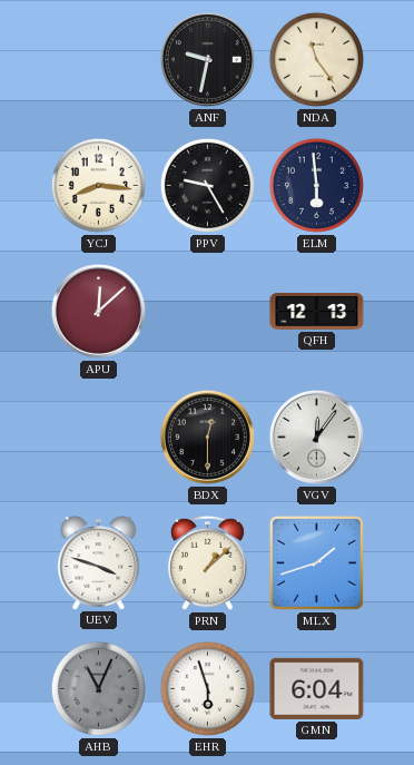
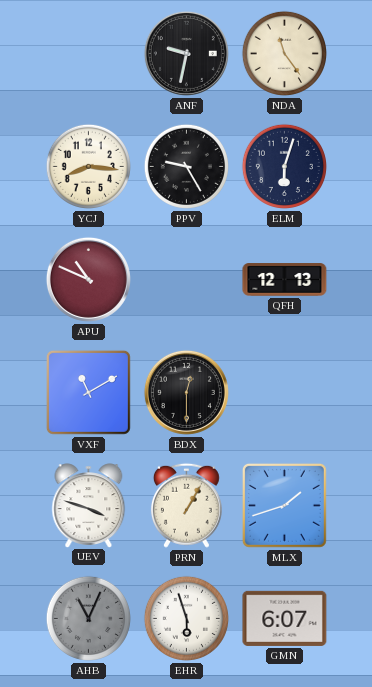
ELM: 5:59 -> 6:03
APU: 12:08 -> 10:49
VXF: none -> 11:10
VGV: 12:06 -> none
PRN: 1:08 -> 1:05
GMN: 6:04 -> 6:07
